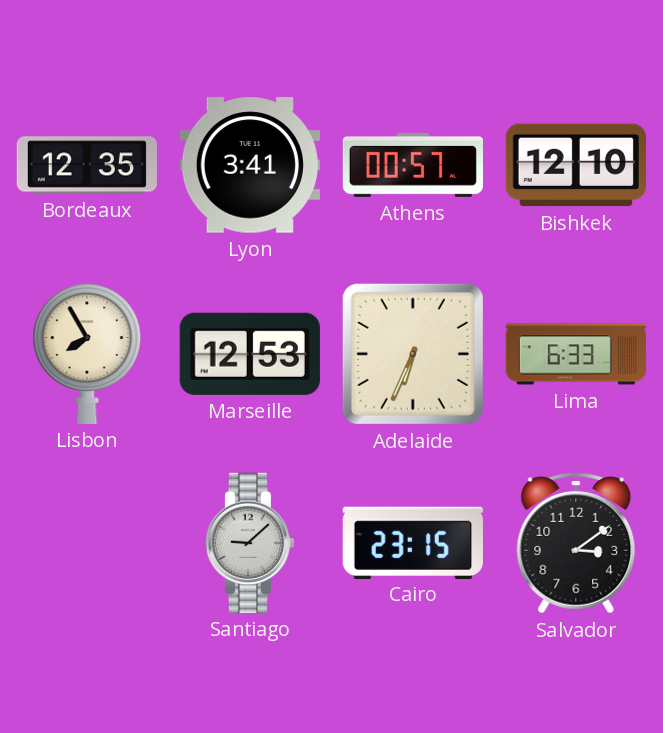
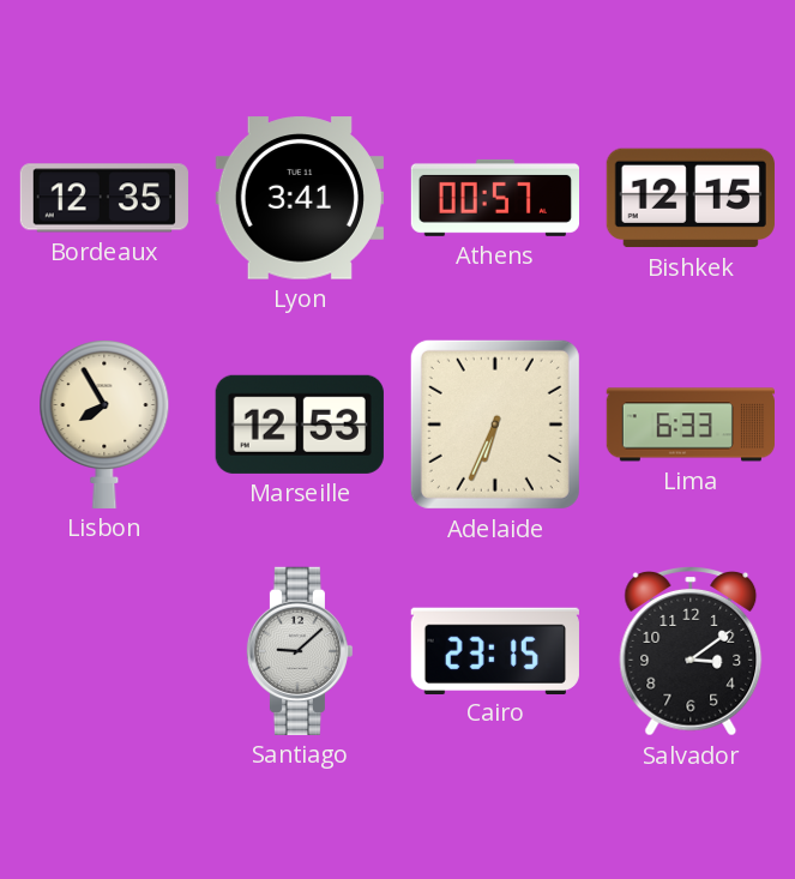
Bishkek: 12:10 -> 12:15
